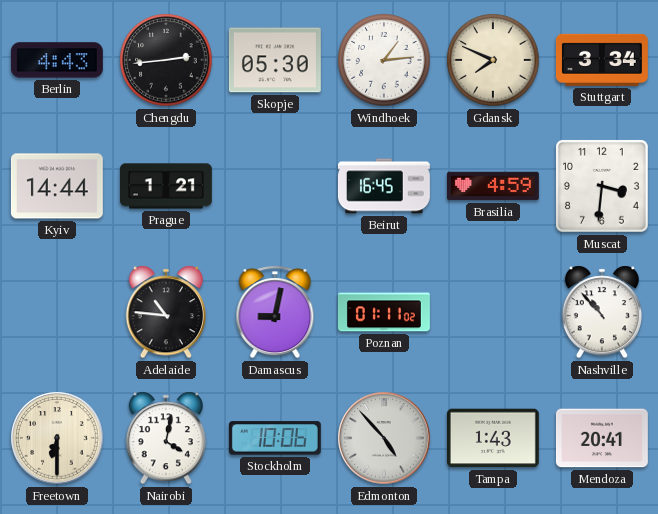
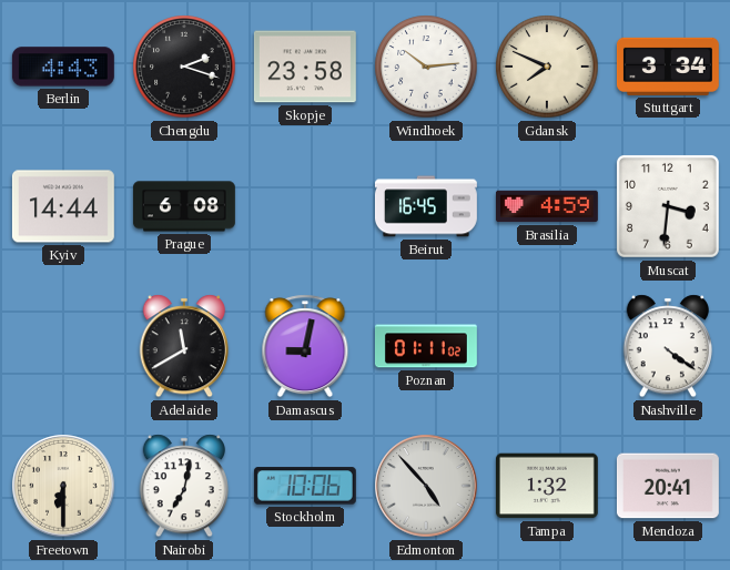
Chengdu: 2:44 -> 2:18
Skopje: 05:30 -> 23:58
Windhoek: 1:14 -> 10:14
Prague: 1:21 -> 6:08
Adelaide: 10:46 -> 11:40
Nashville: 10:53 -> 4:21
Nairobi: 4:02 -> 7:02
Tampa: 1:43 -> 1:32
